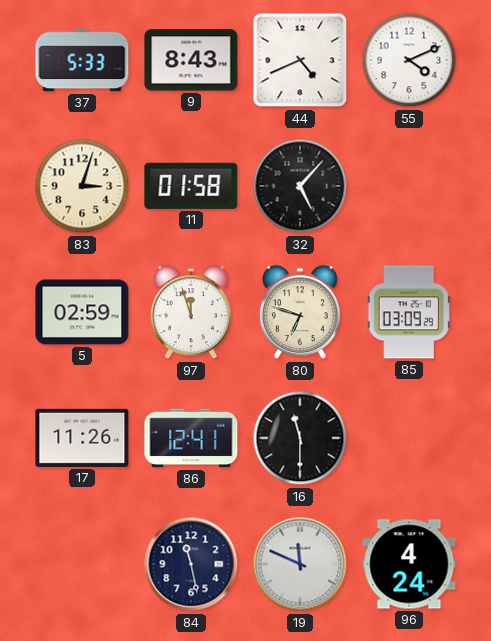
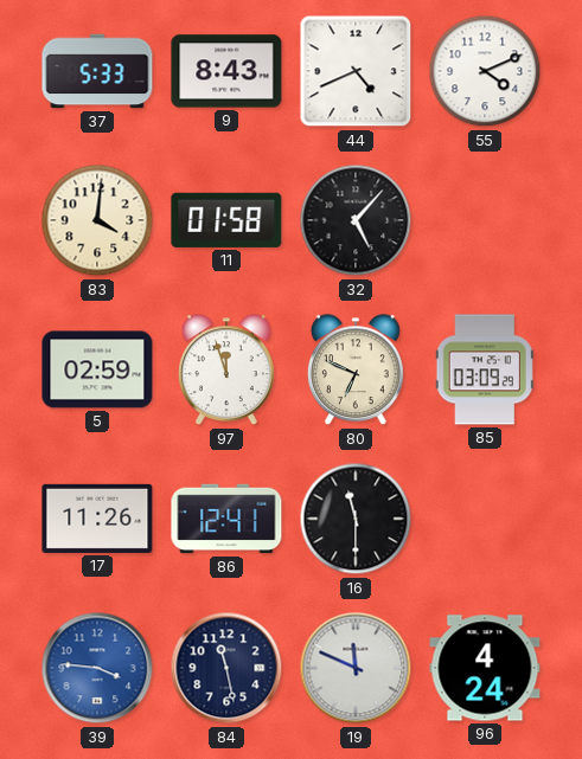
83: 3:03 -> 4:01
80: 6:48 -> 6:49
39: none -> 3:46
